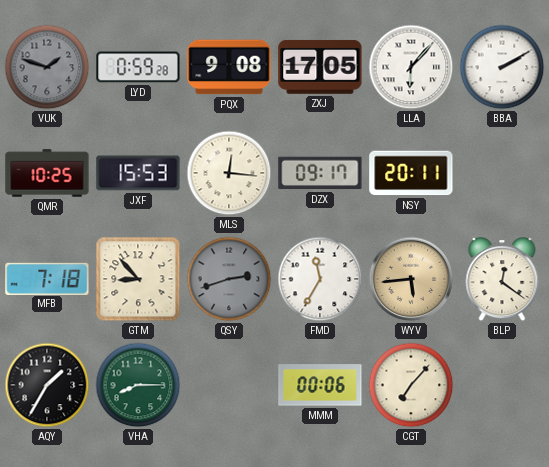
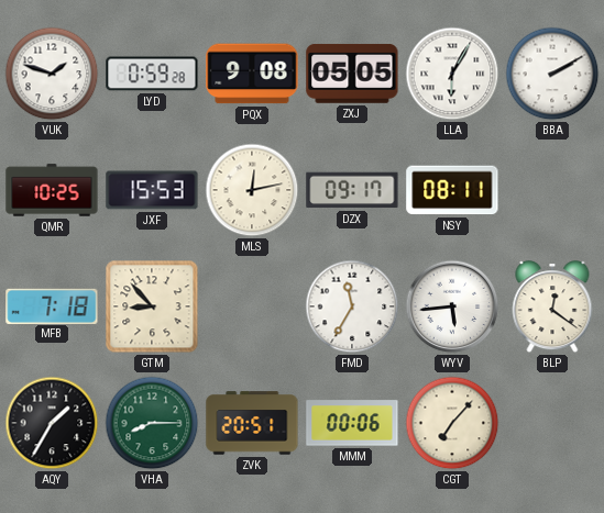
VUK dial: grey -> white
ZXJ: 17:05 -> 05:05
LLA: 6:07 -> 6:05
MLS: 12:16 -> 12:13
NSY: 20:11 -> 08:11
QSY: 2:42 -> none
WYV dial: champagne -> white
ZVK: none -> 20:51
